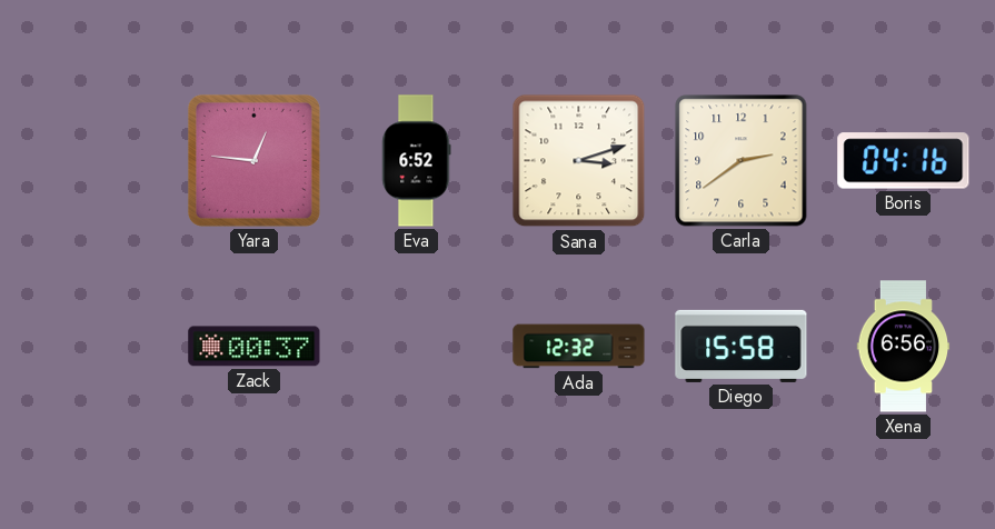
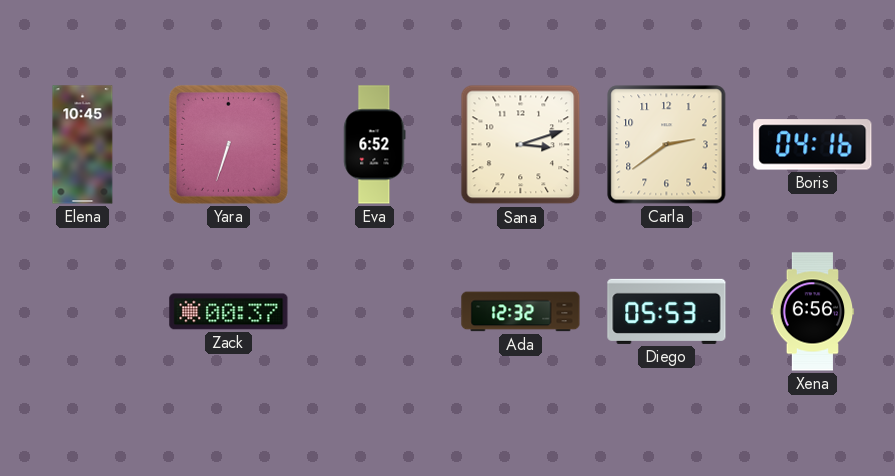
Elena: none -> 10:45
Yara: 12:46 -> 6:33
Diego: 15:58 -> 05:53
